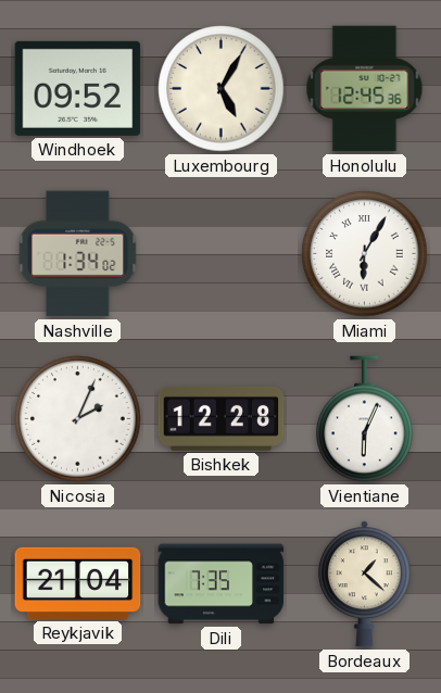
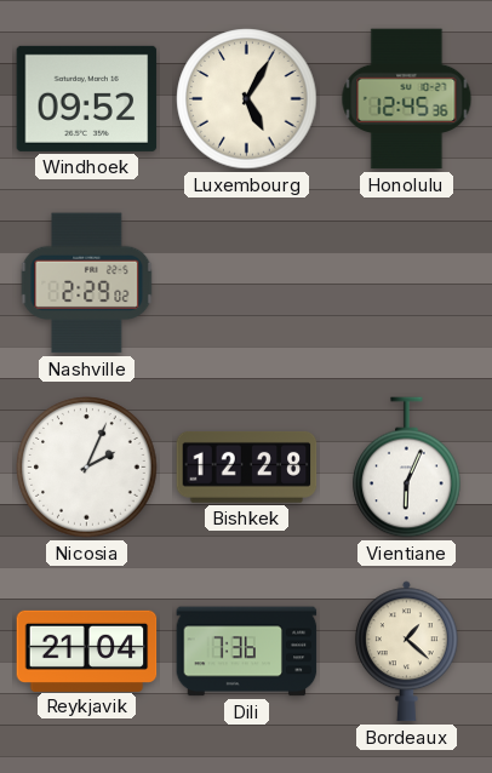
Nashville: 1:34 -> 2:29
Miami: 6:05 -> none
Dili: 7:35 -> 7:36
